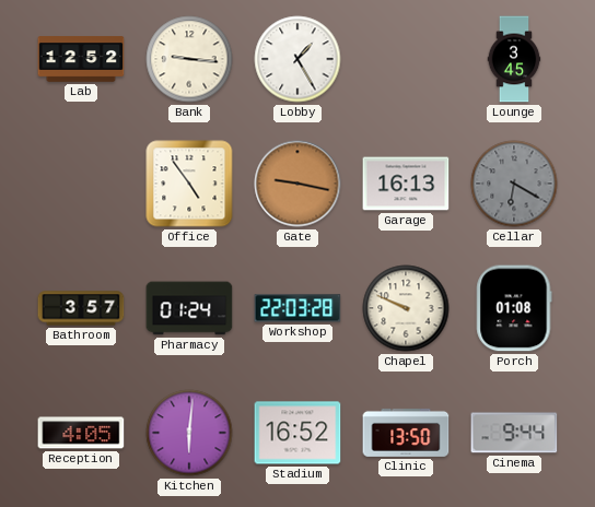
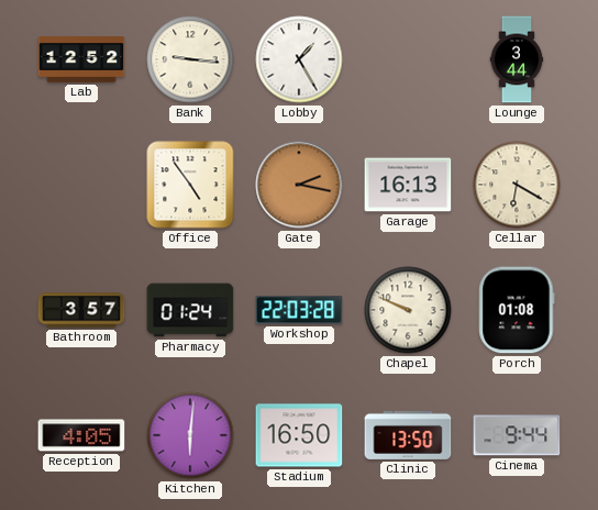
Lounge: 3:45 -> 3:44
Gate: 9:17 -> 2:17
Cellar dial: grey -> cream
Stadium: 16:52 -> 16:50
